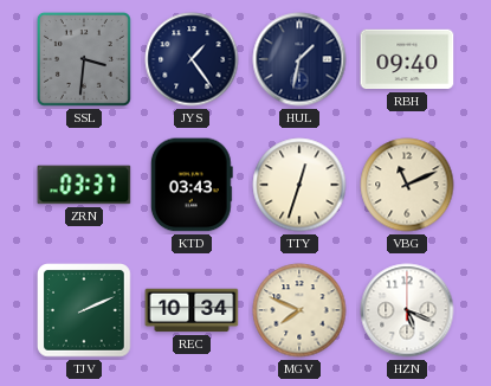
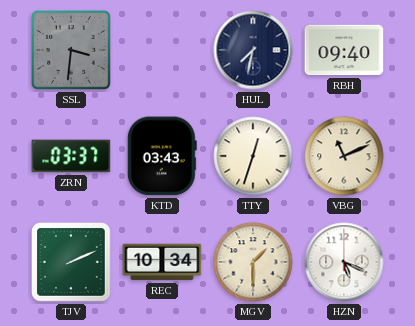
JYS: 1:24 -> none
HUL: 1:32 -> 7:32
MGV: 7:49 -> 1:30
